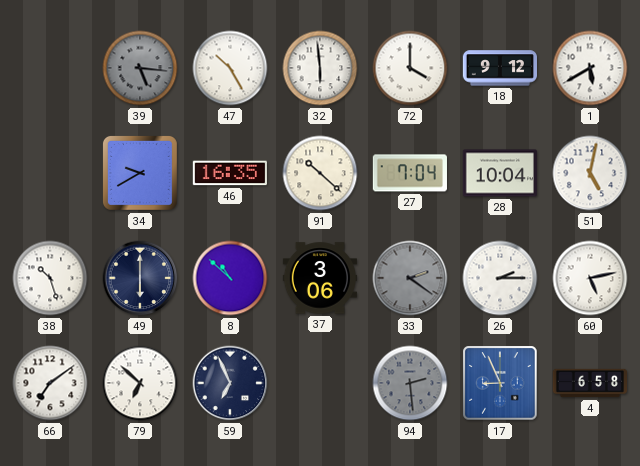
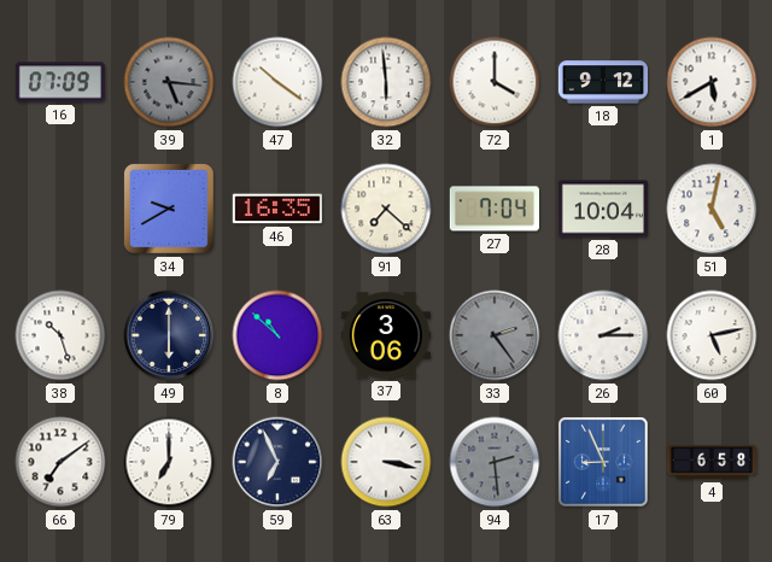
16: none -> 07:09
47: 10:25 -> 10:21
91: 10:22 -> 7:22
33: 2:21 -> 2:24
79: 6:52 -> 7:00
63: none -> 3:17
